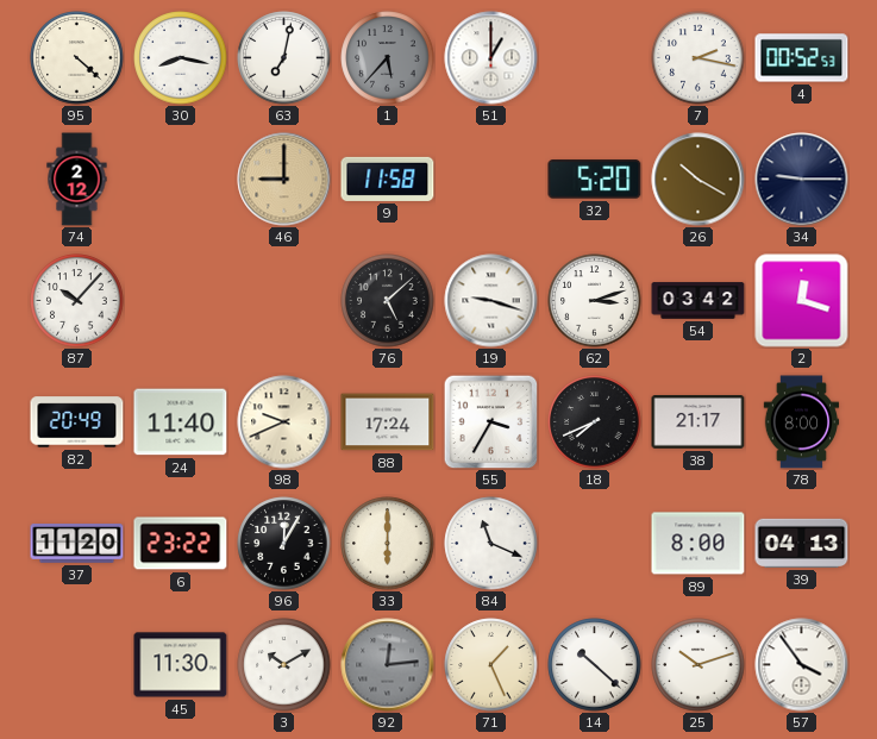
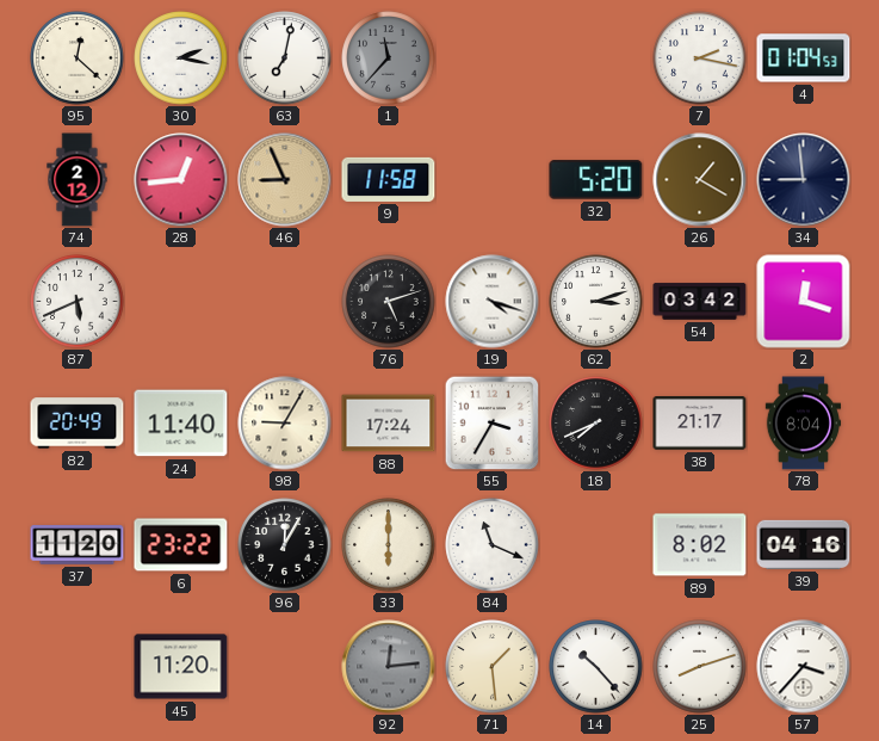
95: 4:22 -> 12:22
30: 8:17 -> 2:17
1: 5:37 -> 11:37
51: 1:00 -> none
4: 00:52 -> 01:04
28: none -> 12:44
46: 9:00 -> 8:56
26: 10:20 -> 1:20
34: 9:15 -> 8:59
87: 10:07 -> 5:41
76: 5:08 -> 5:12
19: 9:18 -> 4:18
98: 9:41 -> 9:05
78: 8:00 -> 8:04
89: 8:00 -> 8:02
39: 04:13 -> 04:16
45: 11:30 -> 11:20
3: 10:10 -> none
71: 1:26 -> 1:29
14: 10:22 -> 10:23
25: 10:12 -> 8:12
57: 3:54 -> 3:37
